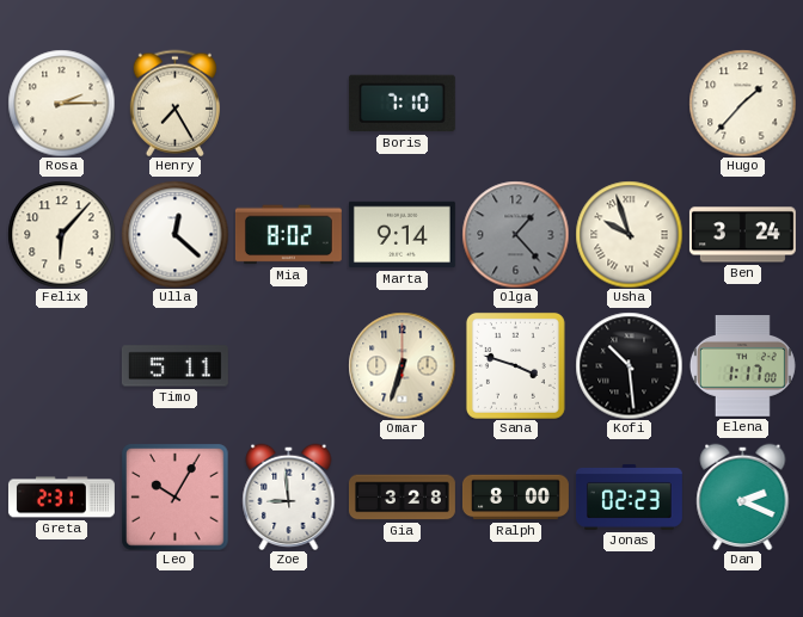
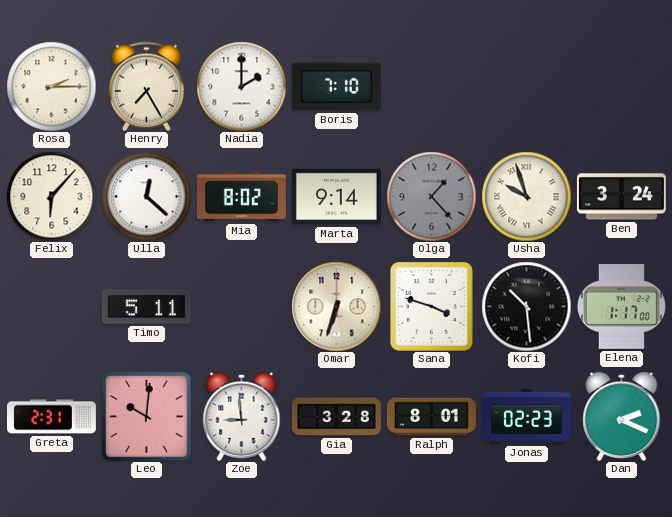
Nadia: none -> 2:00
Hugo: 1:37 -> none
Leo: 10:05 -> 10:01
Ralph: 8:00 -> 8:01
